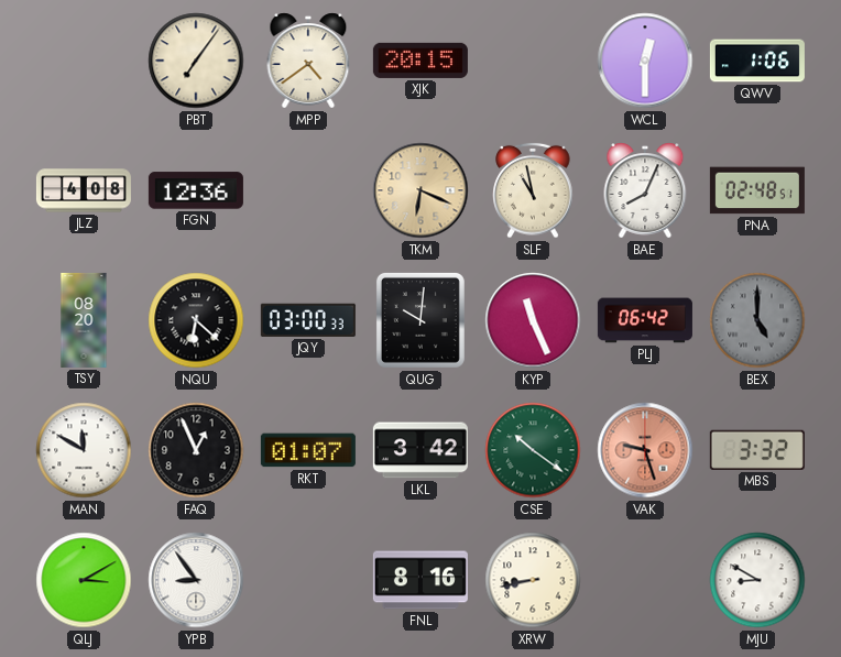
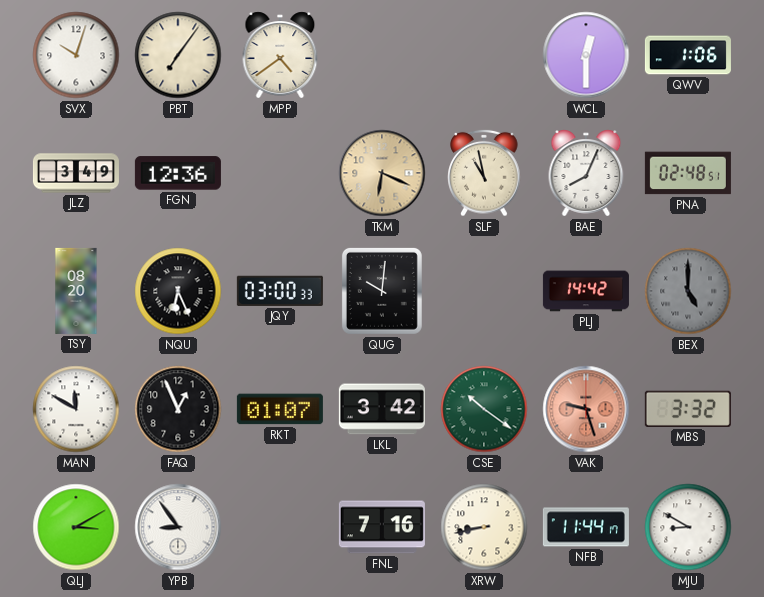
SVX: none -> 10:03
XJK: 20:15 -> none
JLZ: 4:08 -> 3:49
NQU: 6:22 -> 6:26
KYP: 11:26 -> none
PLJ: 06:42 -> 14:42
FNL: 8:16 -> 7:16
NFB: none -> 11:44
